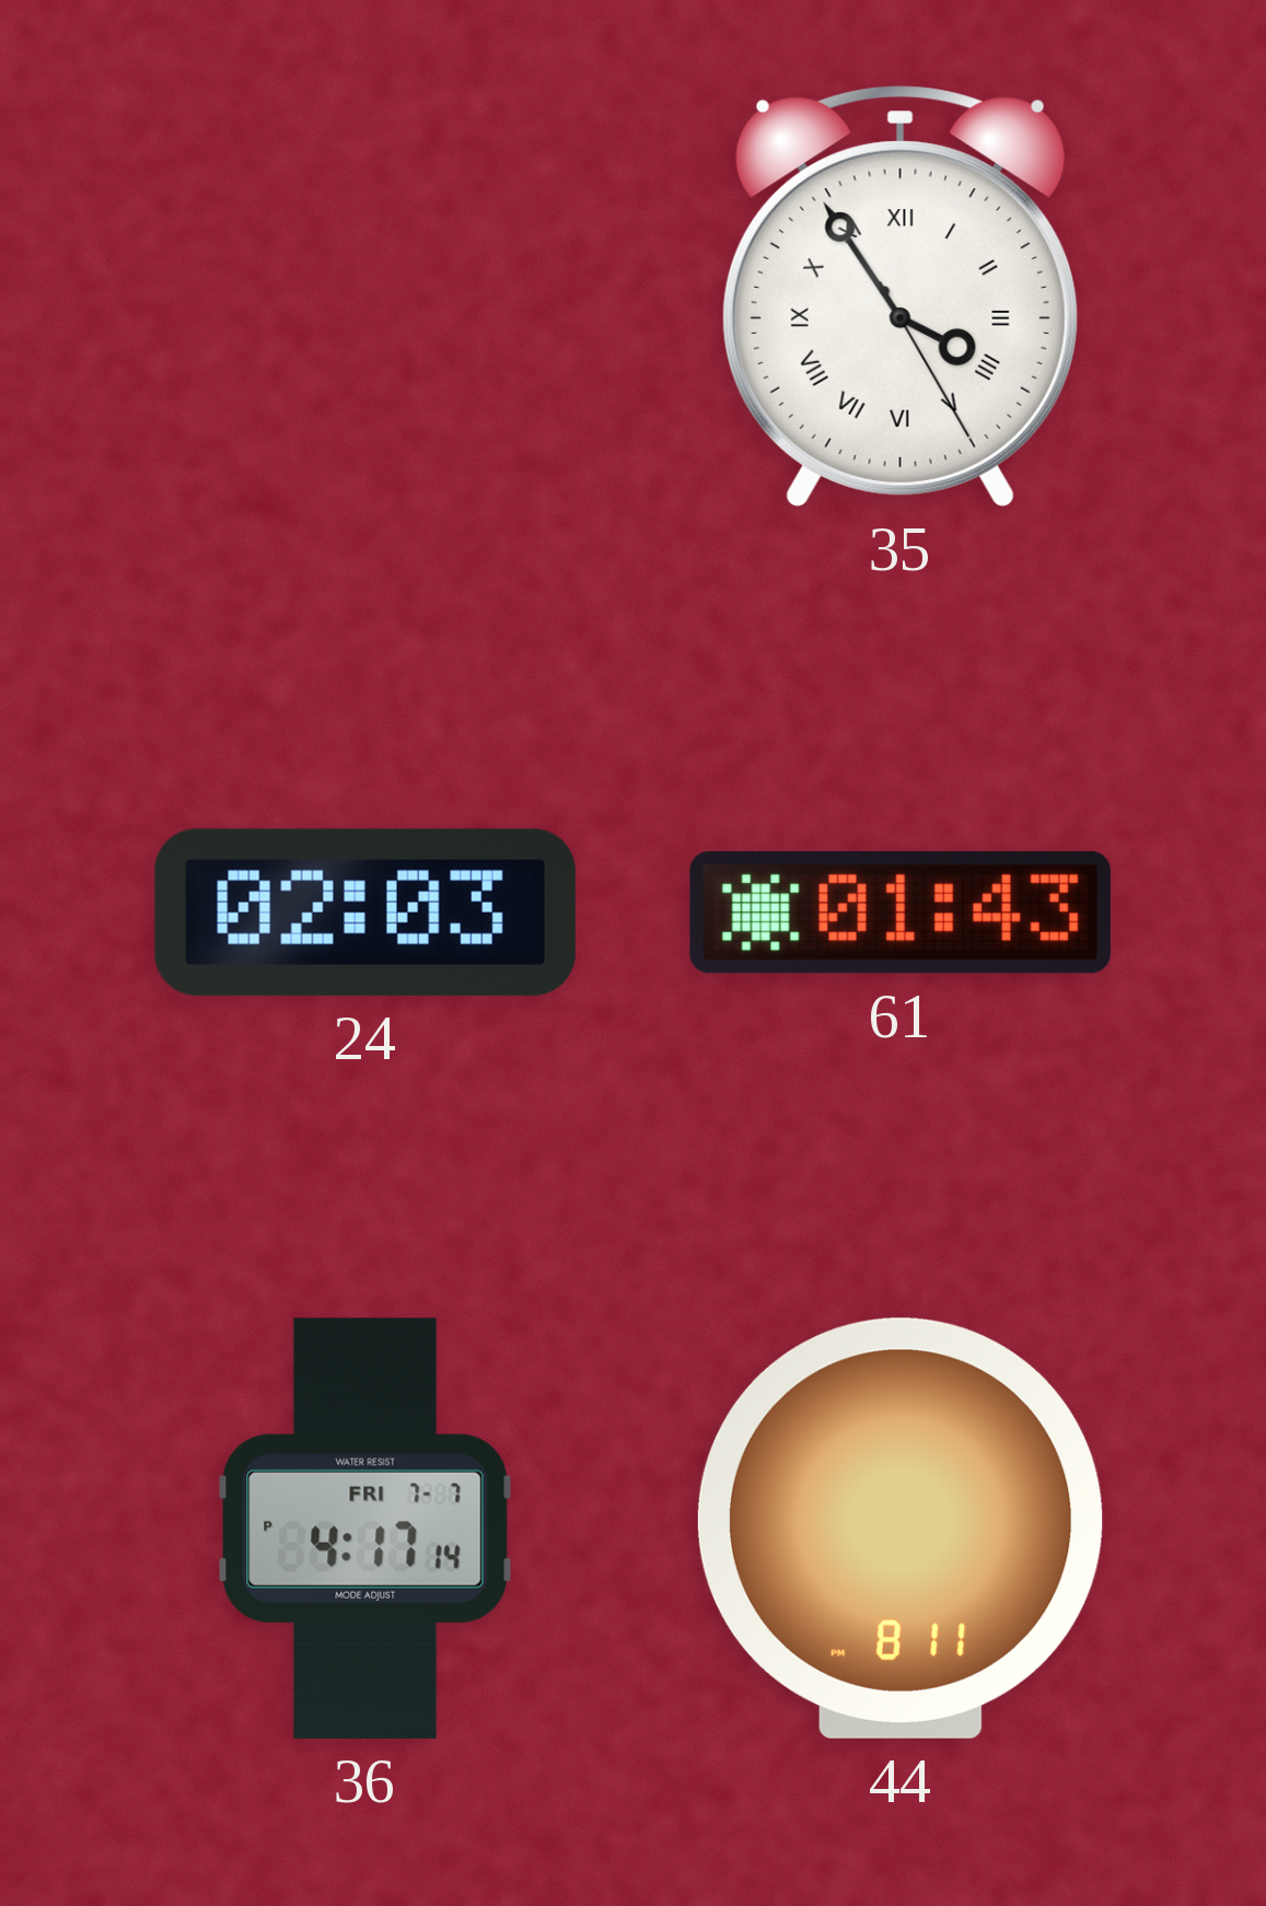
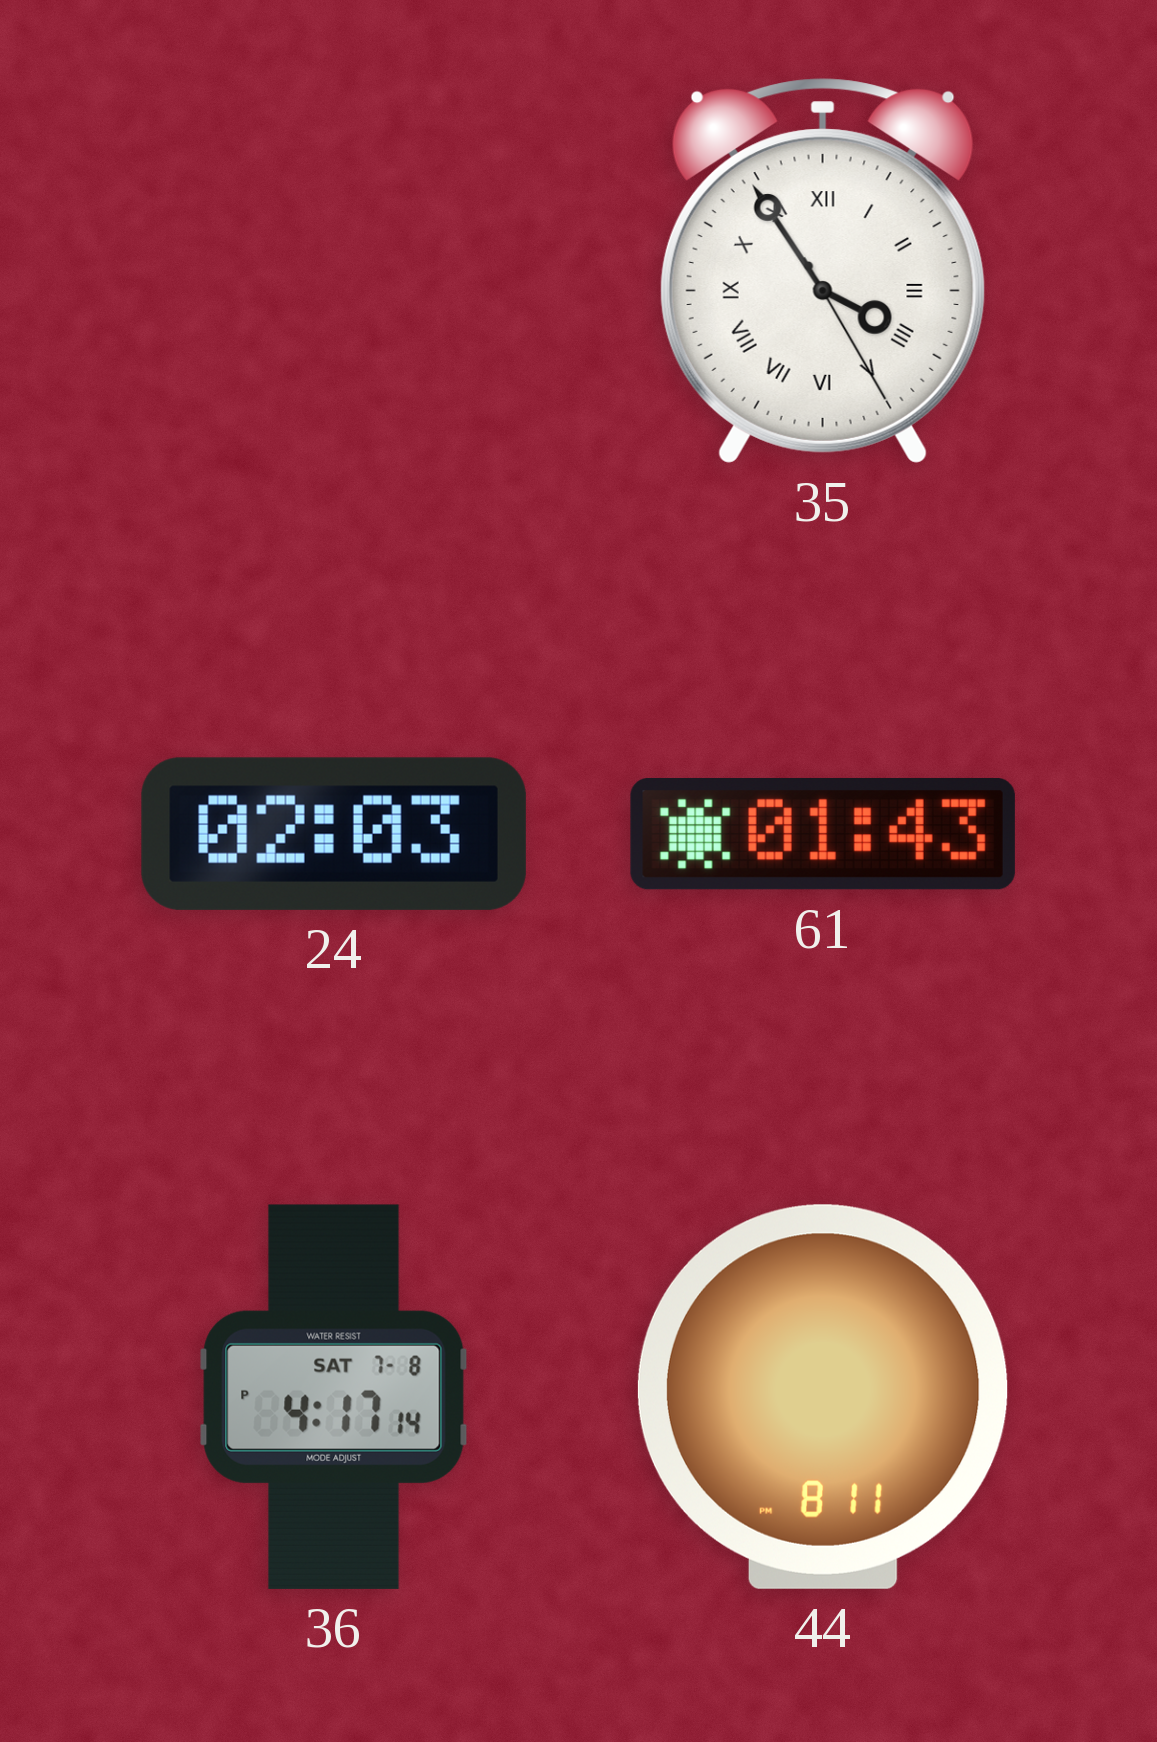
36 date: FRI 7-7 -> SAT 7-8
